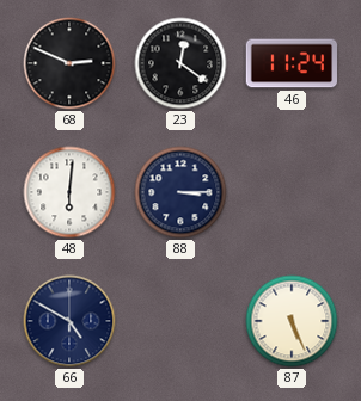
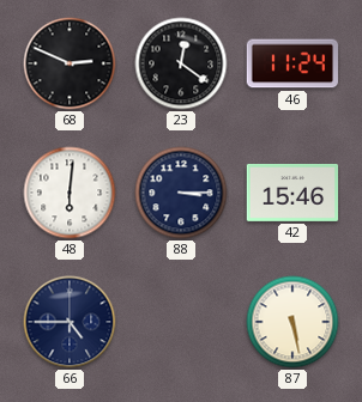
42: none -> 15:46
66: 4:50 -> 4:45
87: 5:26 -> 5:28
